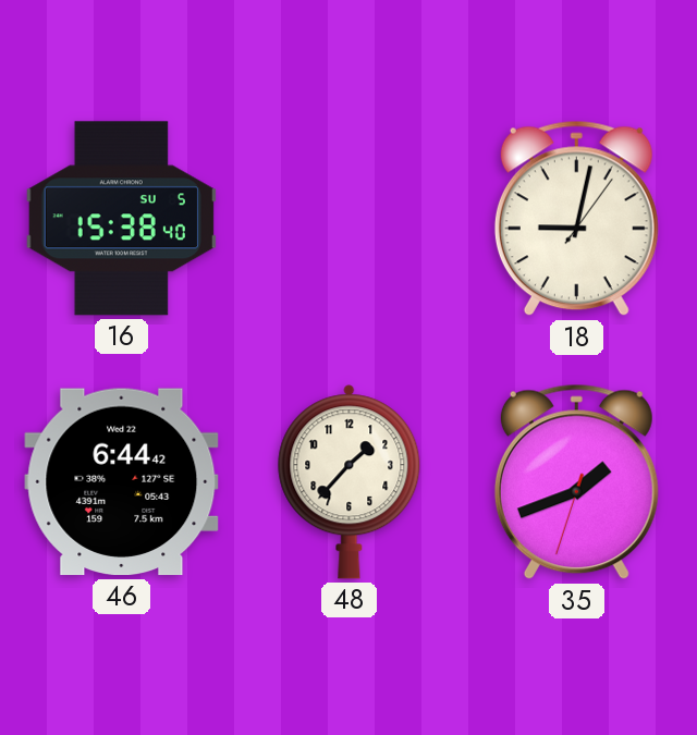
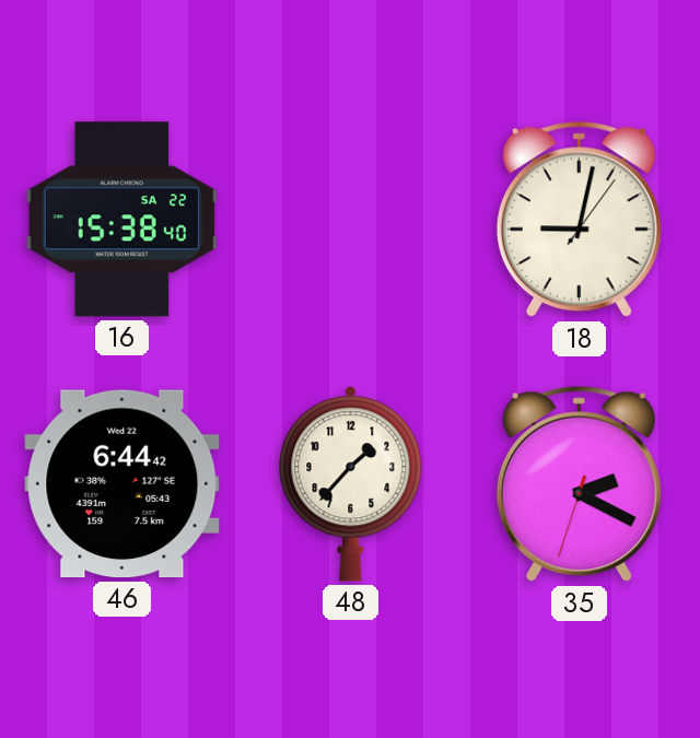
16 date: SU 5 -> SA 22
35: 1:41 -> 2:19
